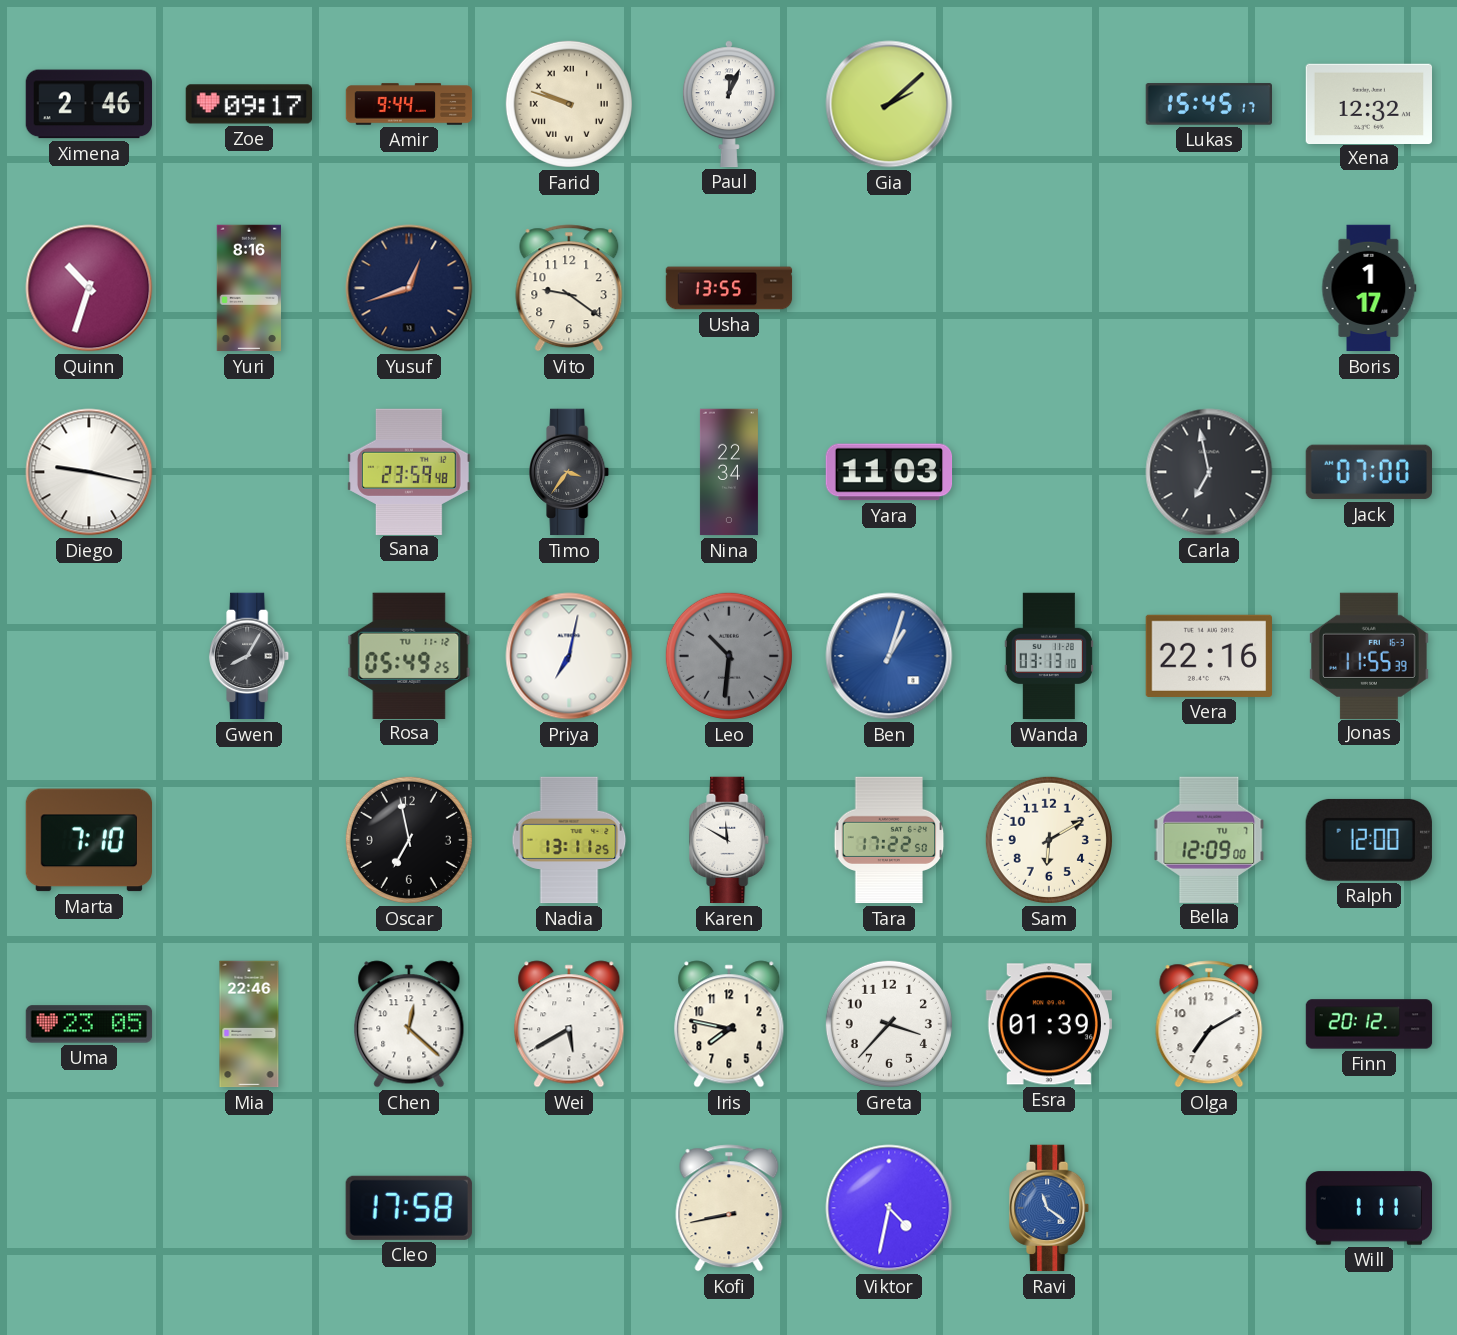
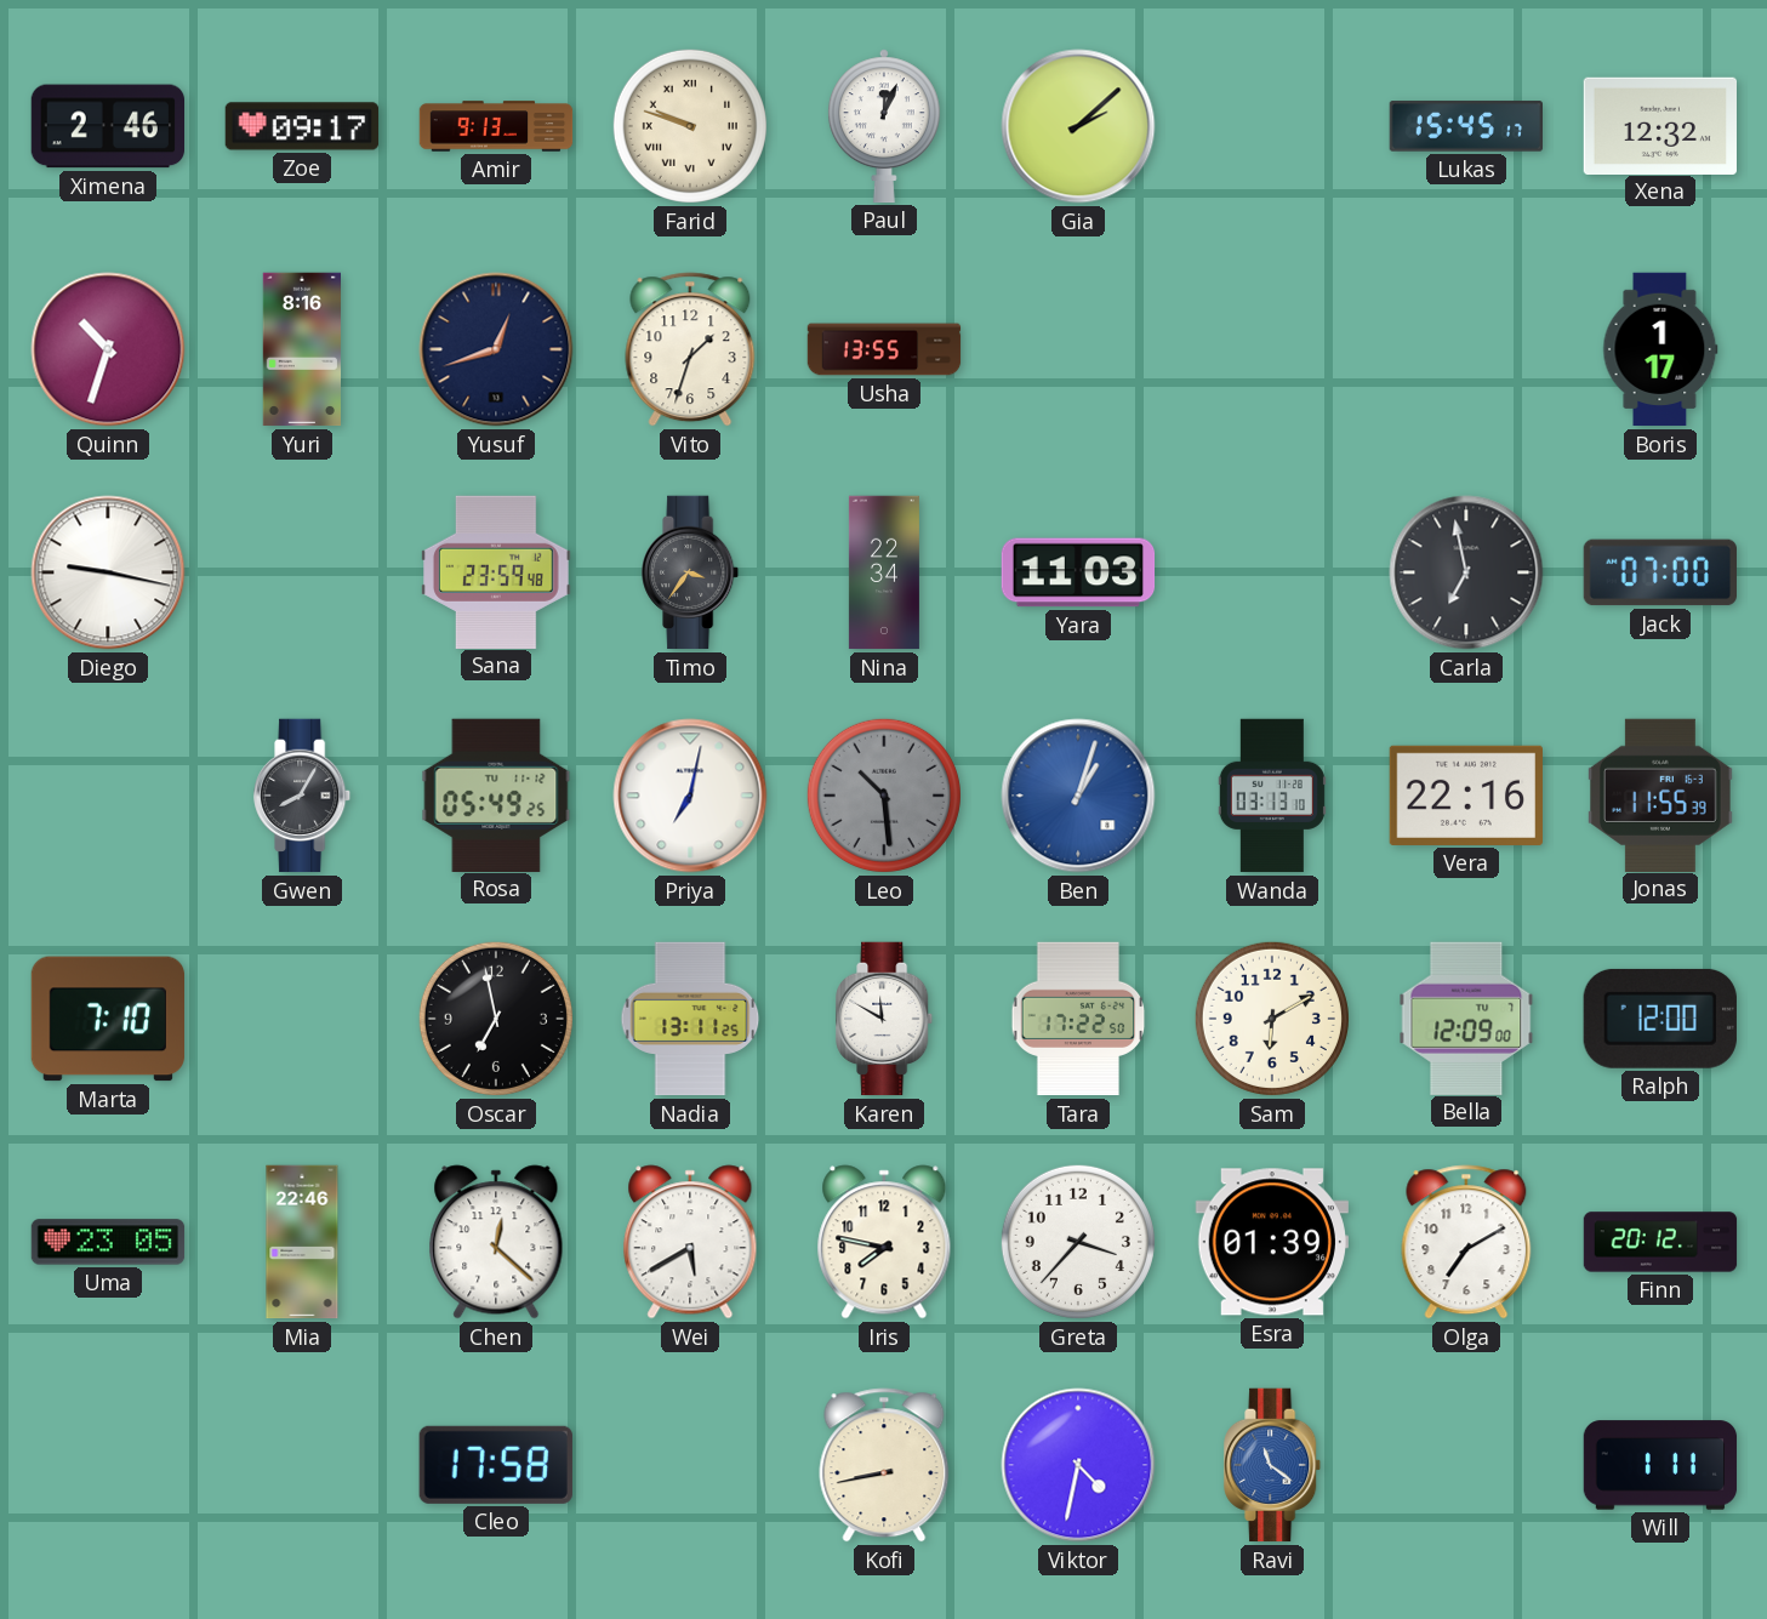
Amir: 9:44 -> 9:13
Vito: 9:21 -> 1:33
Leo: 10:31 -> 10:29
